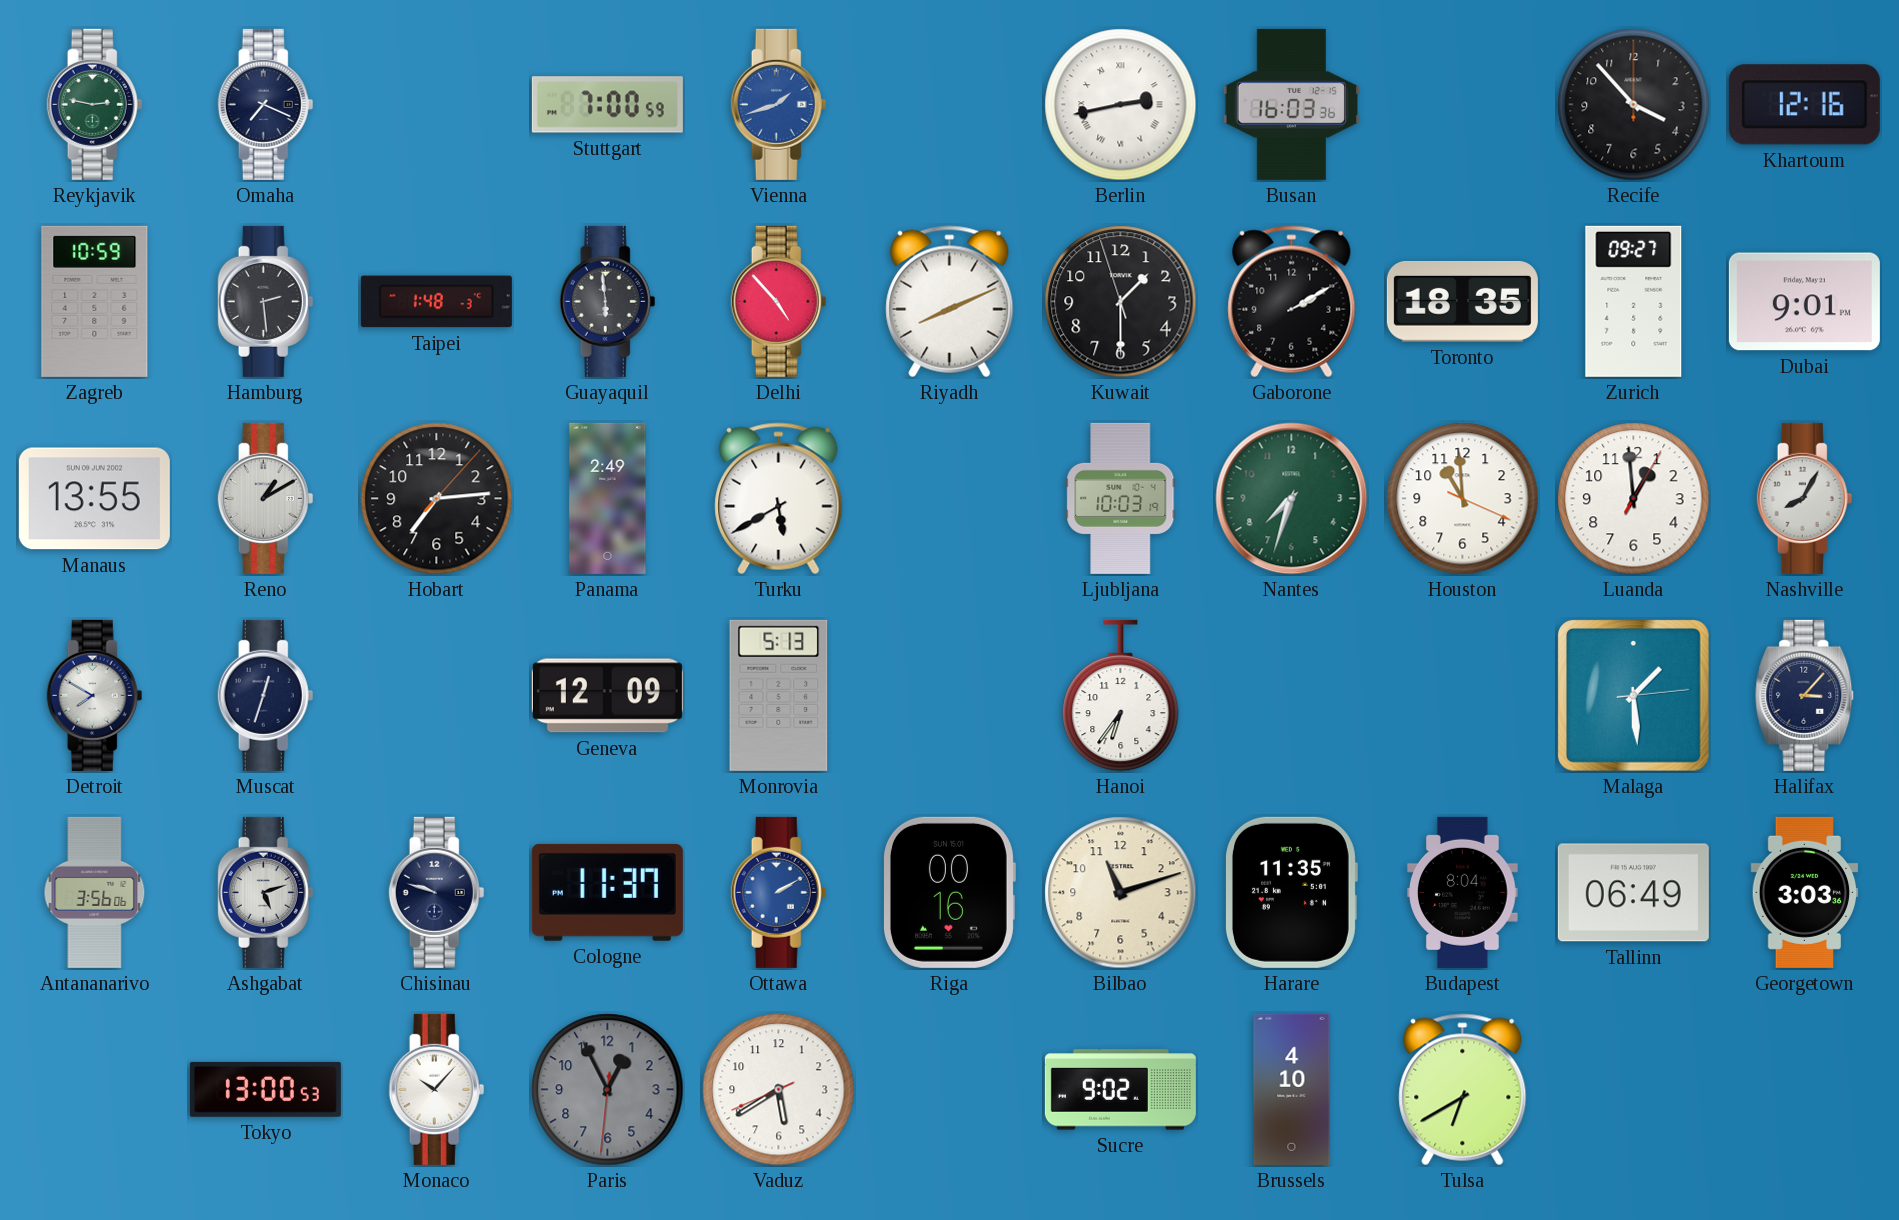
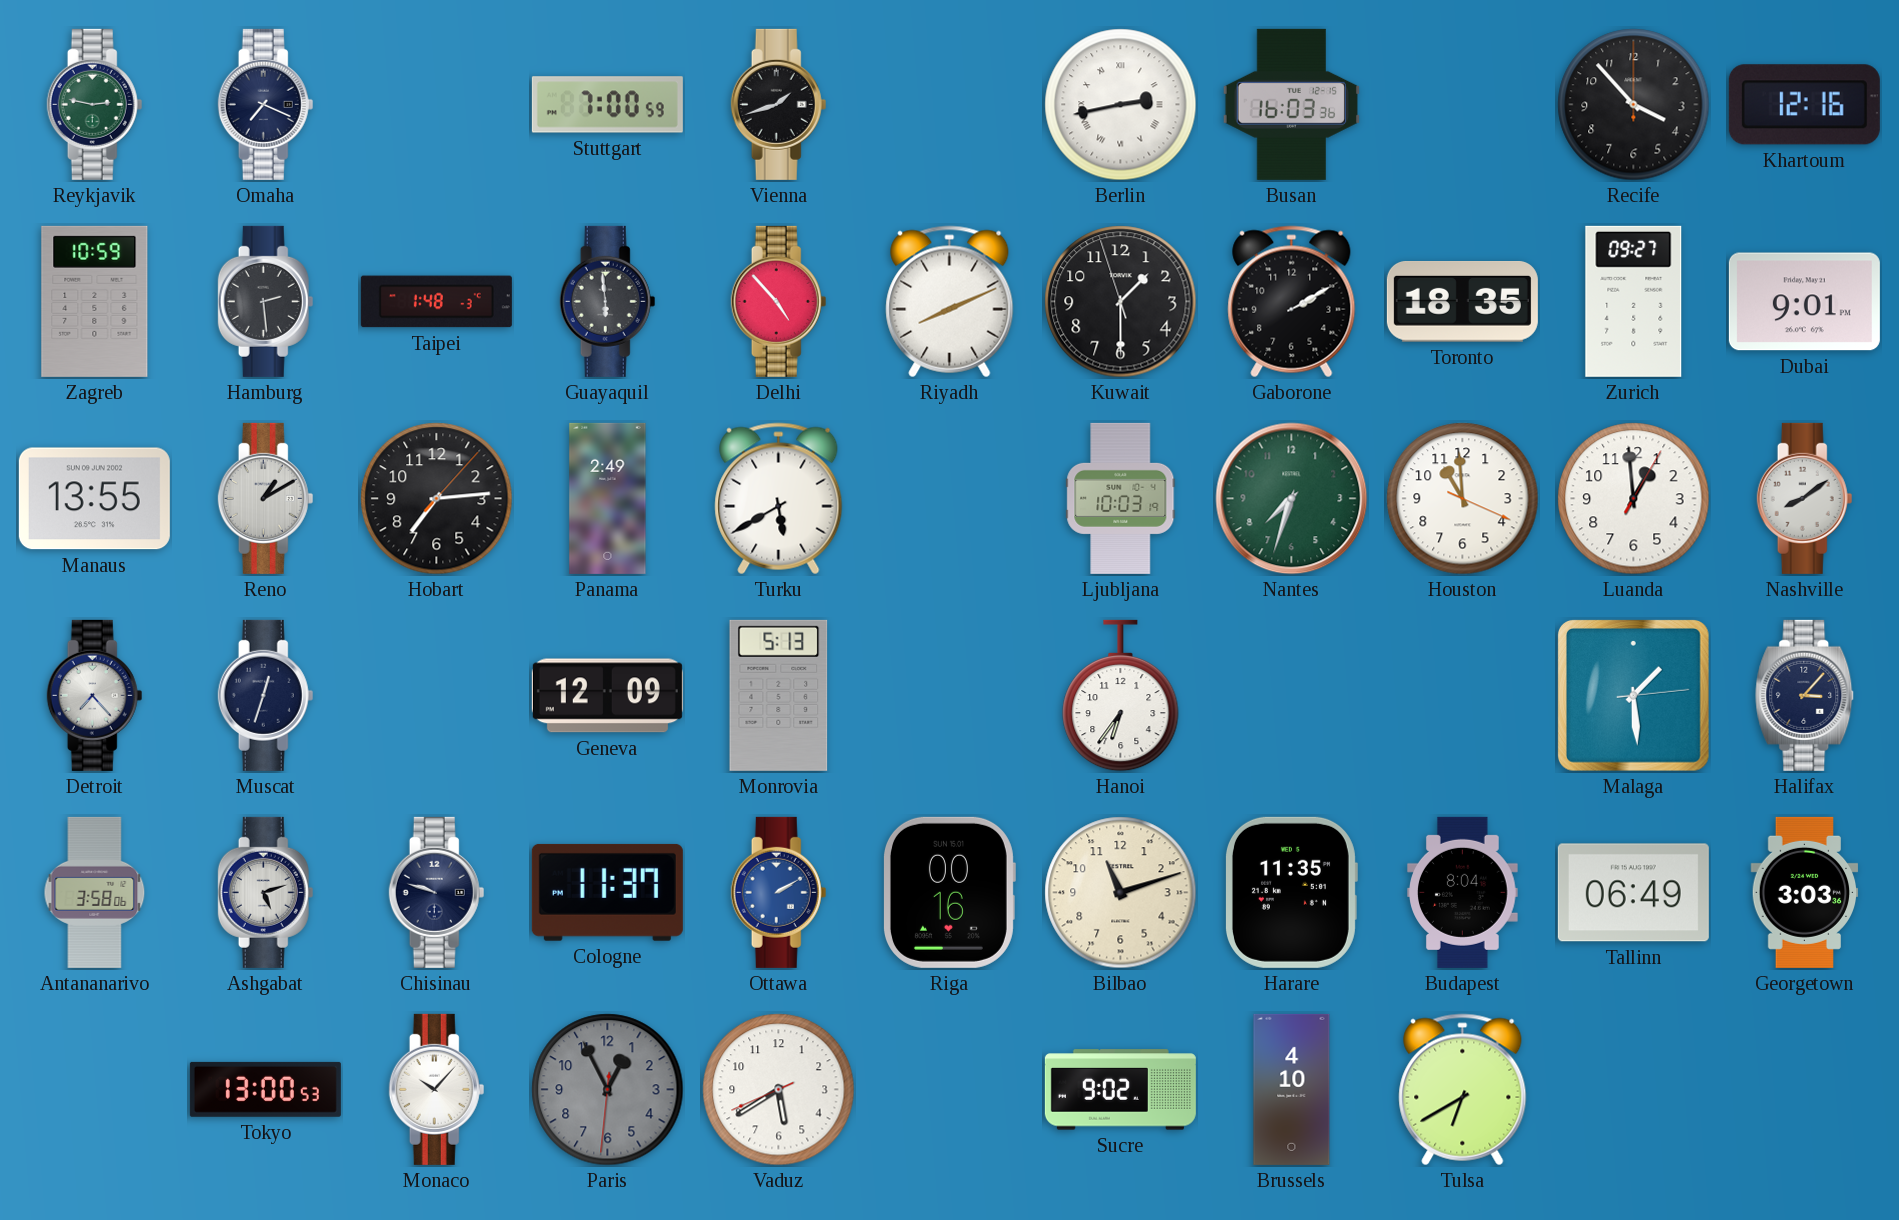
Vienna dial: blue -> black
Nashville: 8:05 -> 8:09
Detroit: 7:50 -> 7:23
Antananarivo: 3:56 -> 3:58
